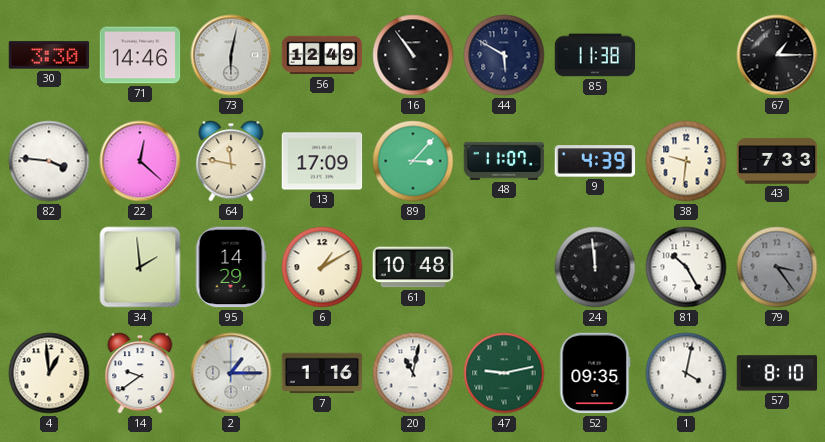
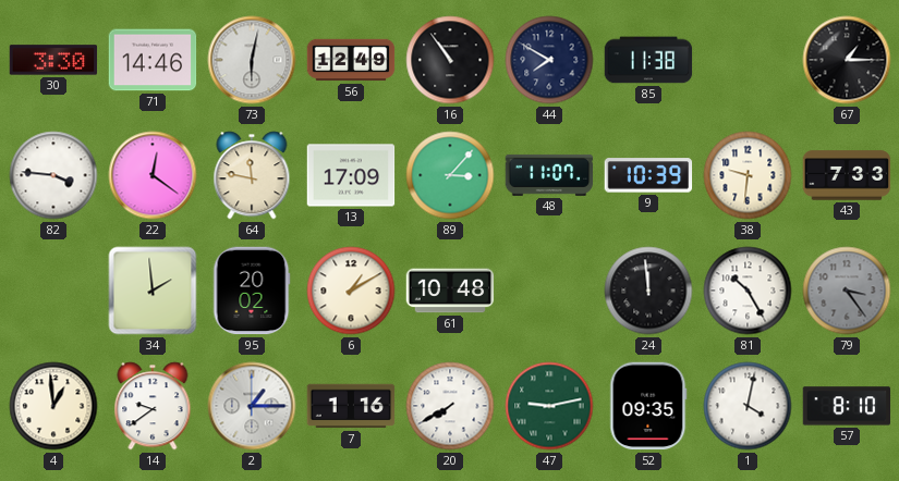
44: 5:50 -> 7:50
22: 12:22 -> 12:21
9: 4:39 -> 10:39
95: 14:29 -> 20:02
20: 11:02 -> 7:40
